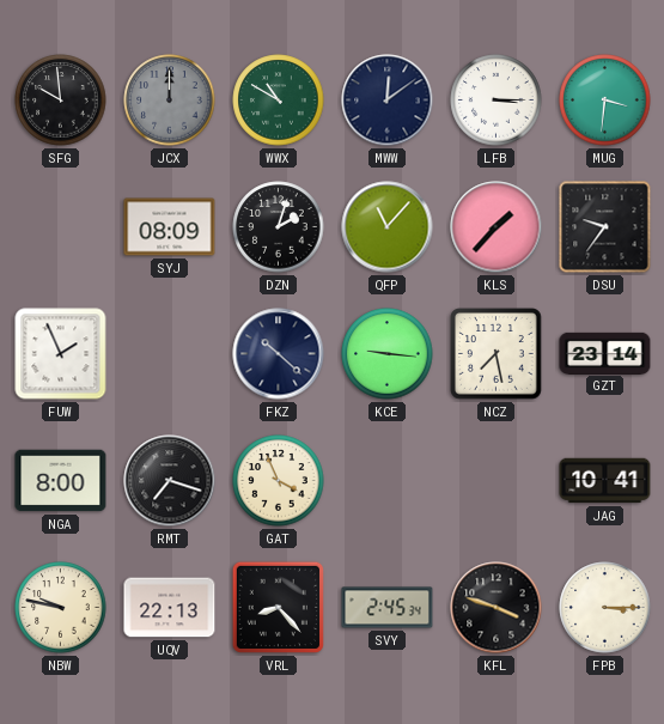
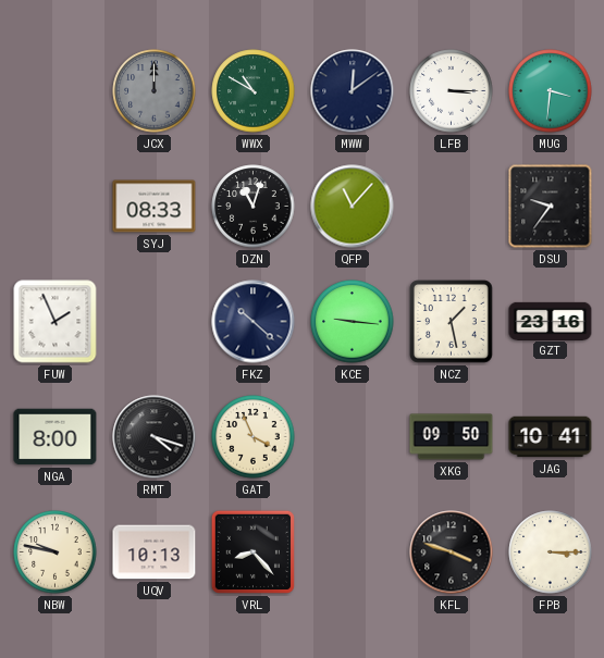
SFG: 9:59 -> none
SYJ: 08:09 -> 08:33
DZN: 2:03 -> 11:03
KLS: 1:37 -> none
NCZ: 7:28 -> 1:28
GZT: 23:14 -> 23:16
RMT: 7:18 -> 4:18
XKG: none -> 09:50
UQV: 22:13 -> 10:13
SVY: 2:45 -> none
